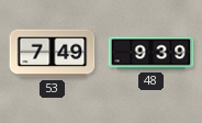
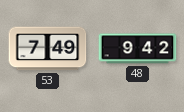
48: 9:39 -> 9:42
